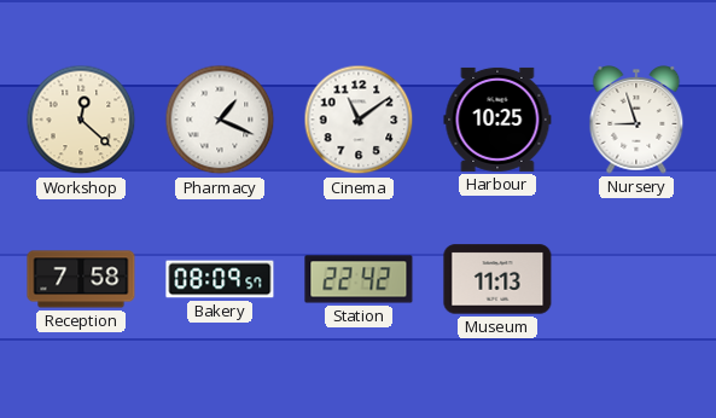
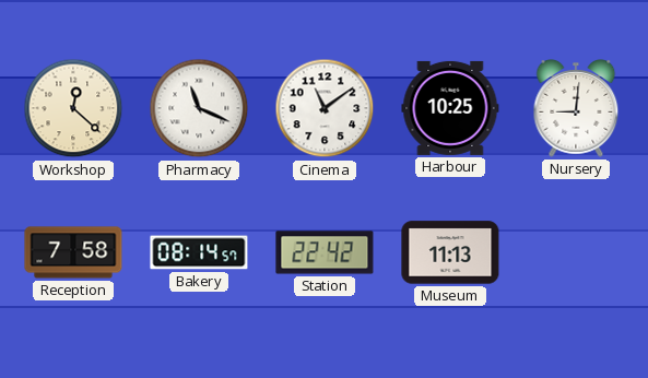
Pharmacy: 1:19 -> 11:19
Nursery: 8:57 -> 9:01
Bakery: 08:09 -> 08:14
